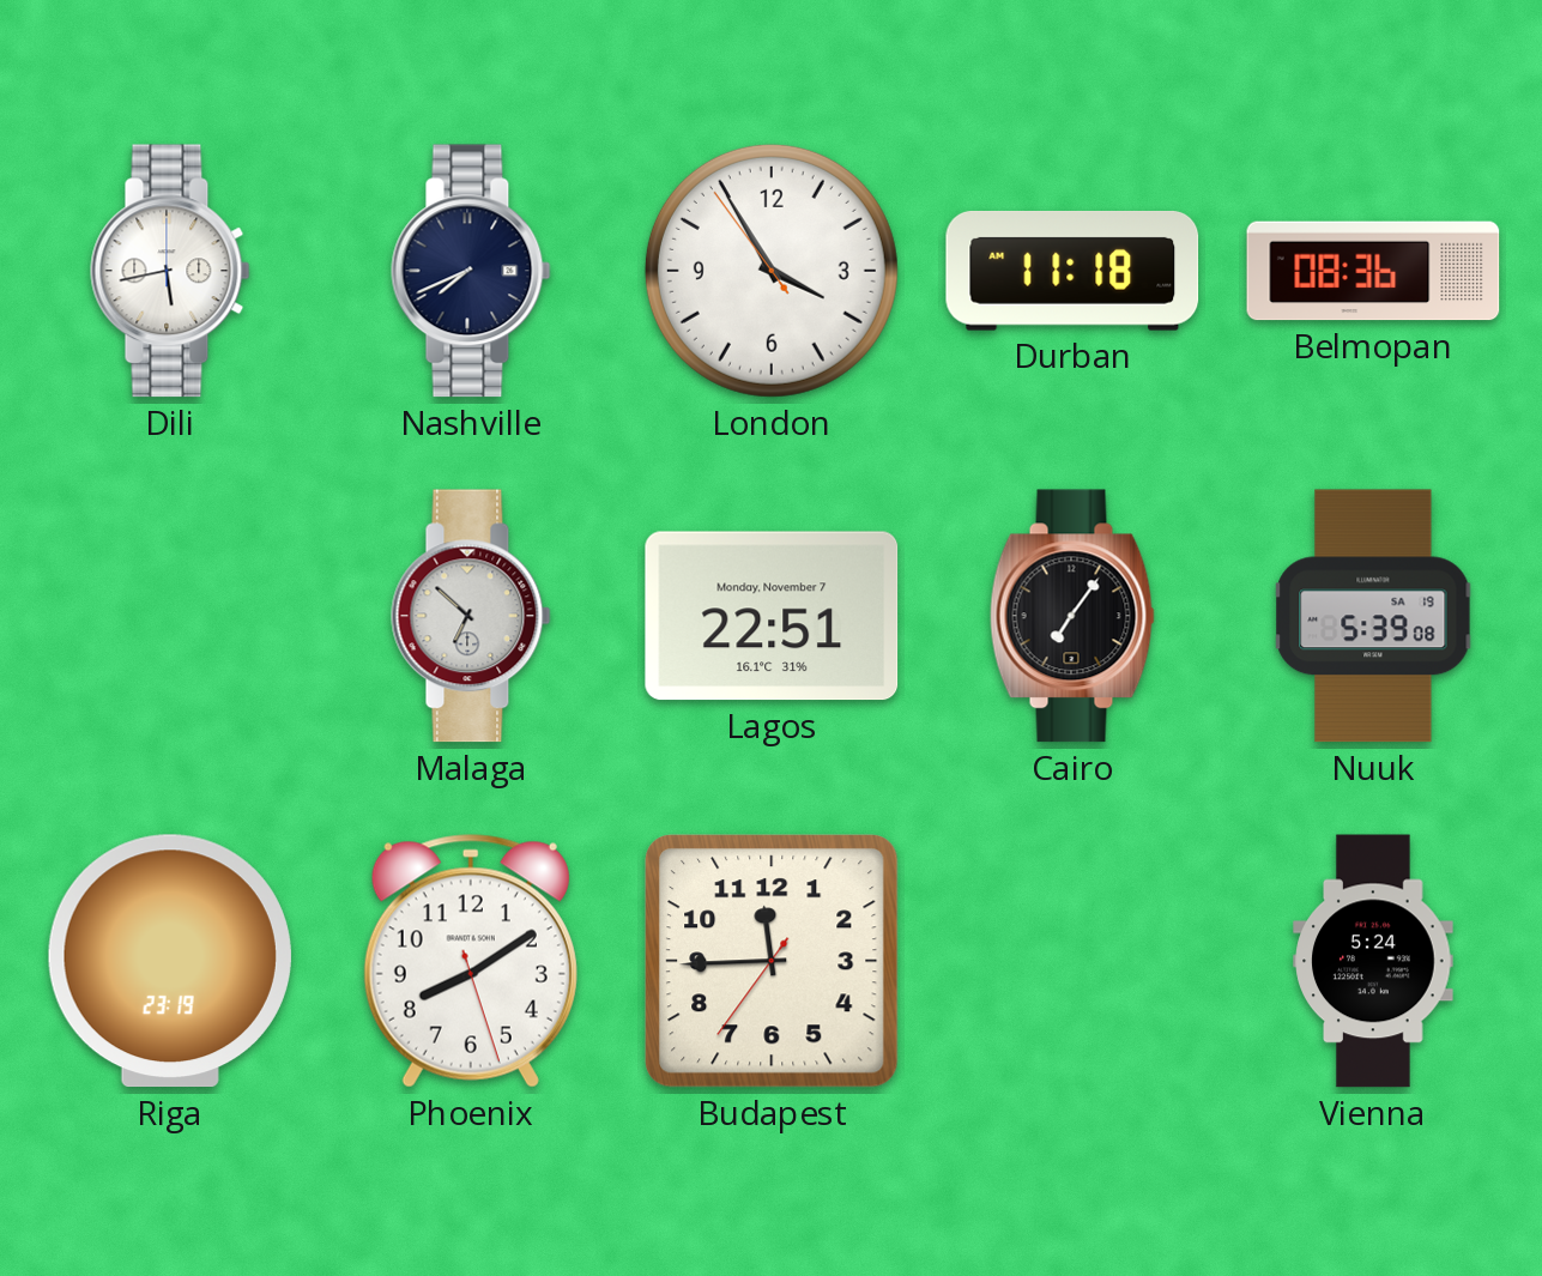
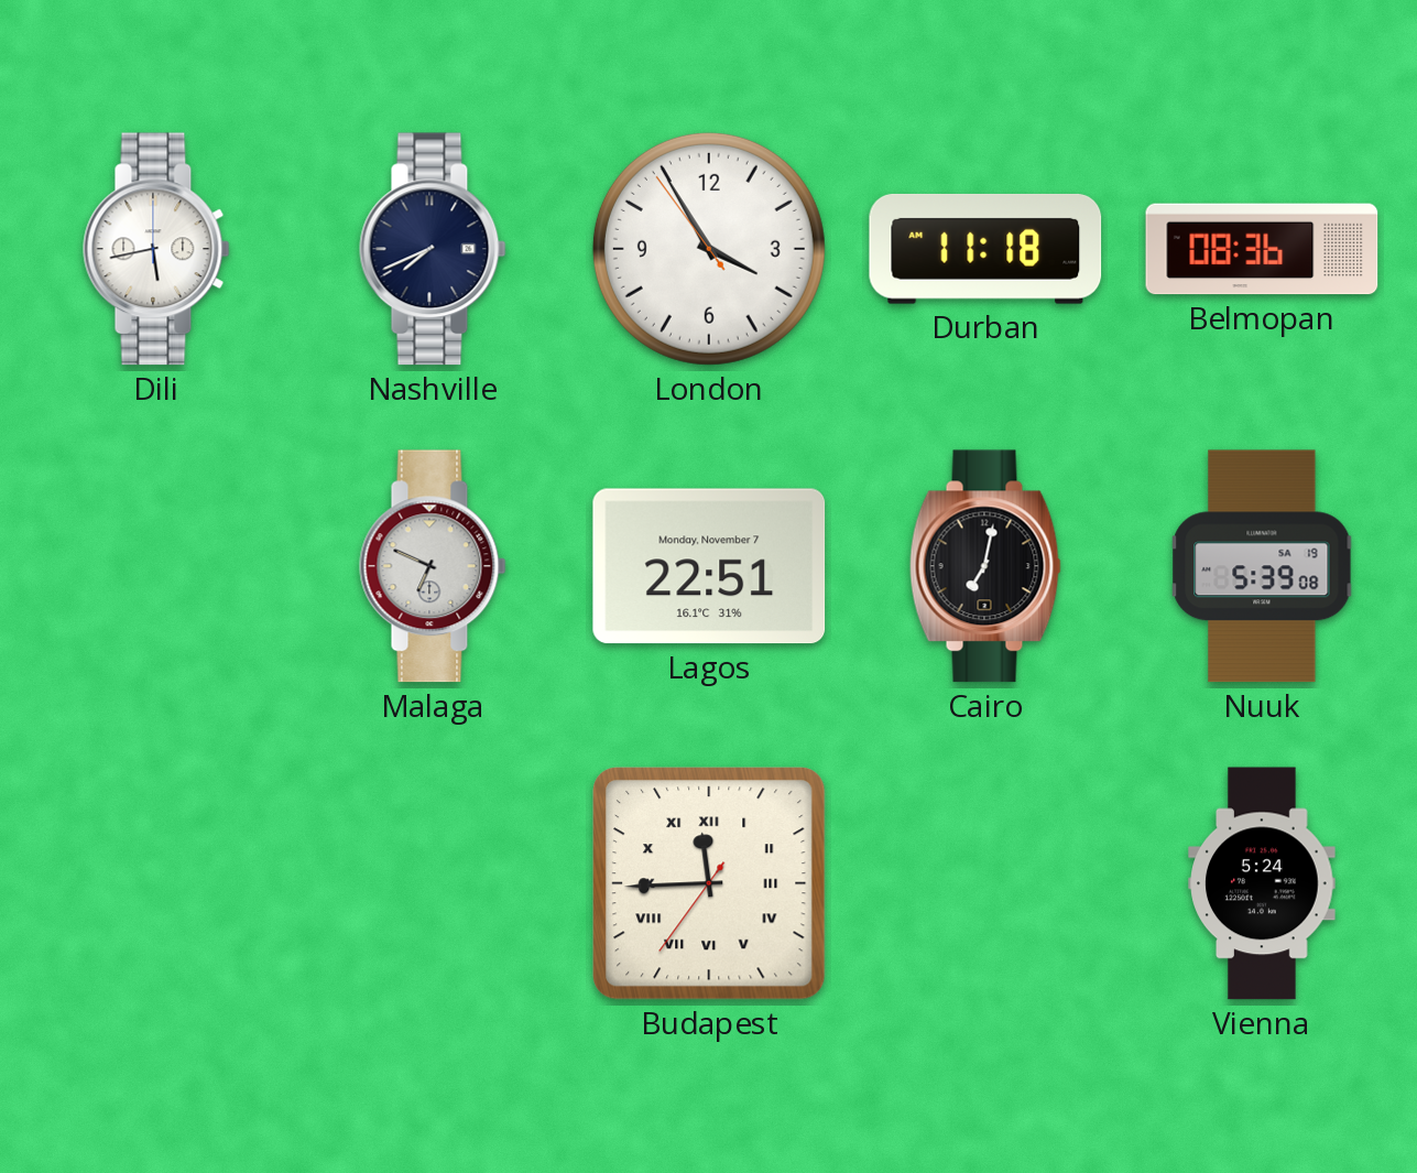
Malaga: 6:52 -> 6:49
Cairo: 7:06 -> 7:02
Riga: 23:19 -> none
Phoenix: 8:09 -> none
Budapest numerals: Arabic -> Roman
